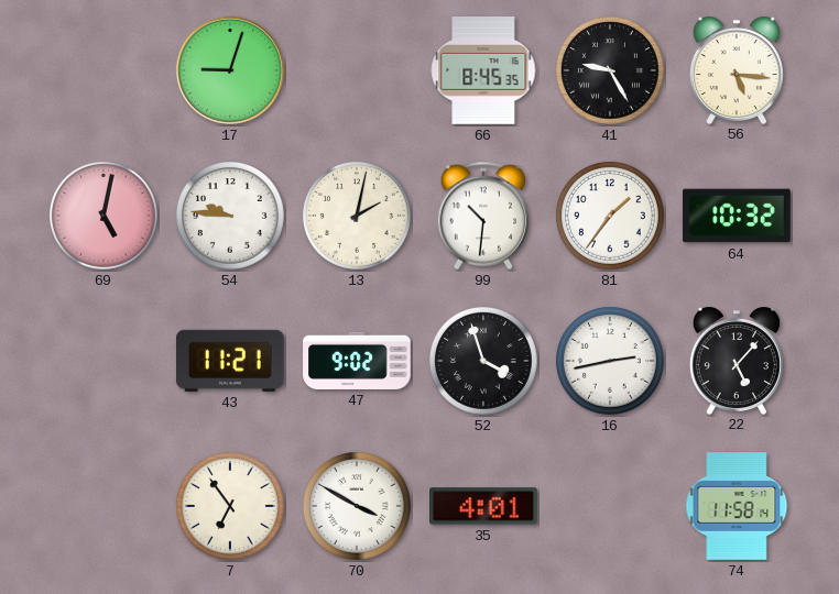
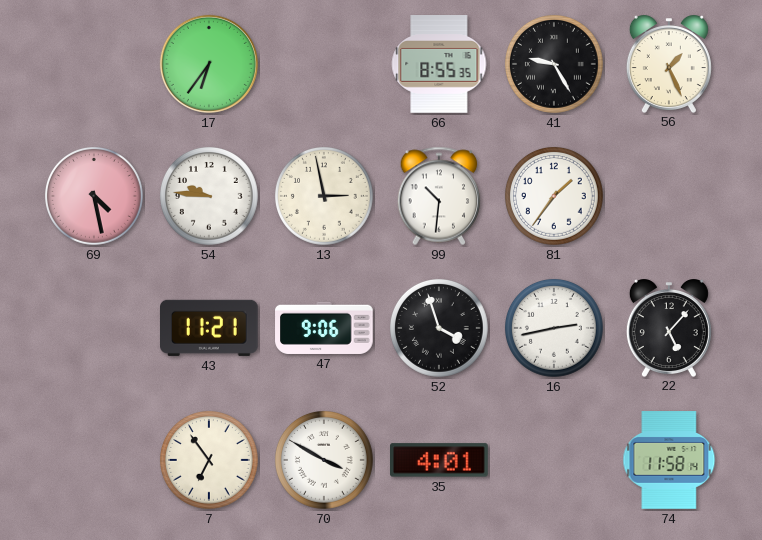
17: 9:03 -> 6:36
66: 8:45 -> 8:55
56: 5:16 -> 1:26
69: 5:02 -> 4:28
13: 2:02 -> 2:58
64: 10:32 -> none
47: 9:02 -> 9:06
